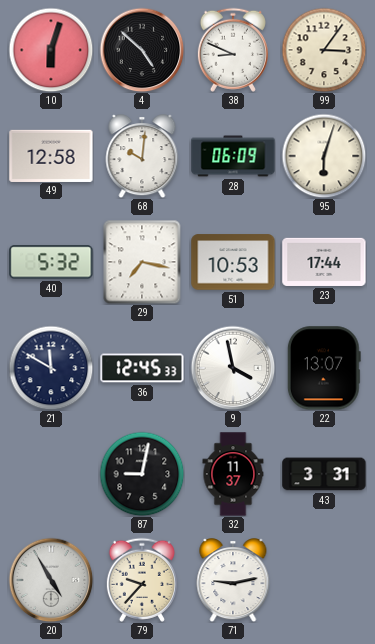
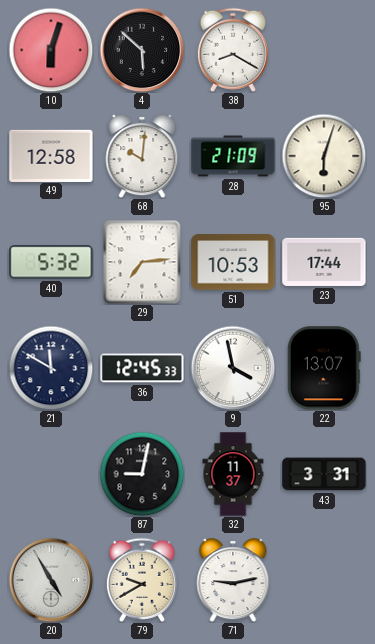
4: 4:52 -> 5:52
38: 8:49 -> 8:20
99: 3:06 -> none
28: 06:09 -> 21:09
29: 7:17 -> 7:14
79: 9:37 -> 9:40
